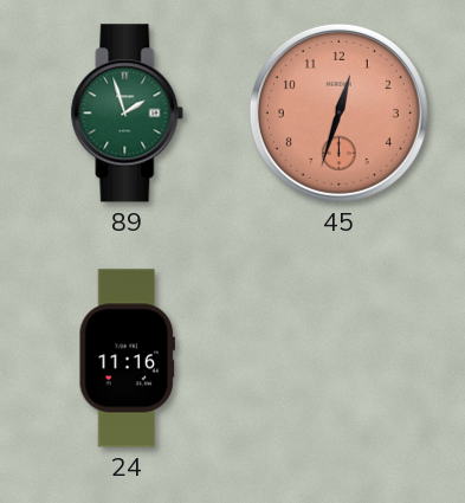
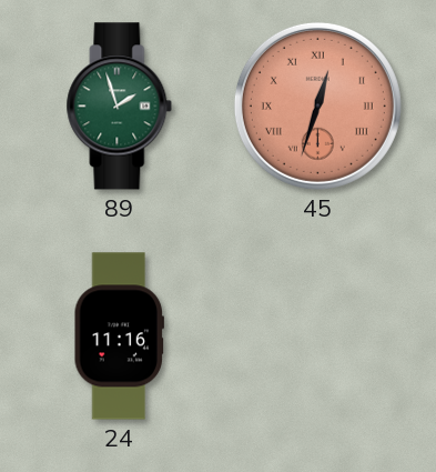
45 numerals: Arabic -> Roman
